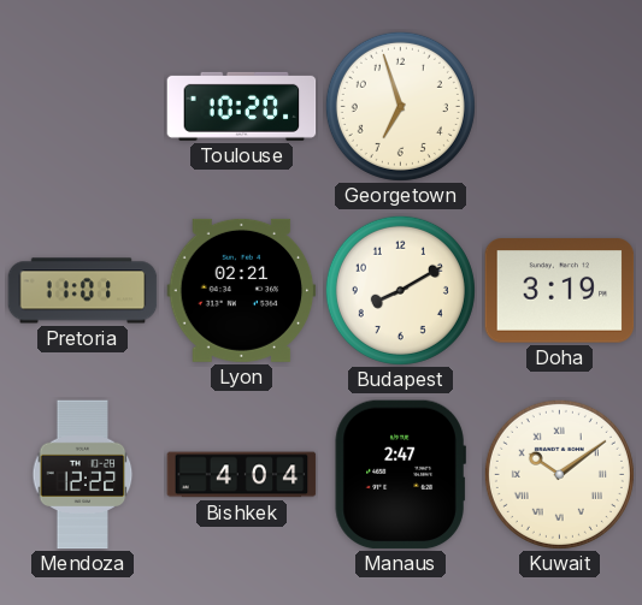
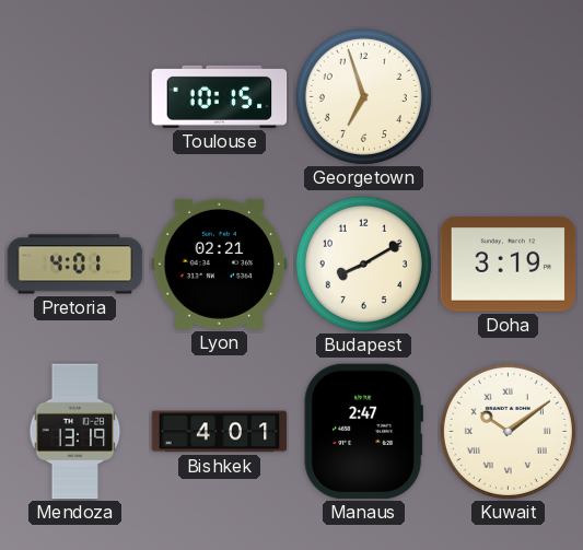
Toulouse: 10:20 -> 10:15
Pretoria: 11:01 -> 4:01
Mendoza: 12:22 -> 13:19
Bishkek: 4:04 -> 4:01
